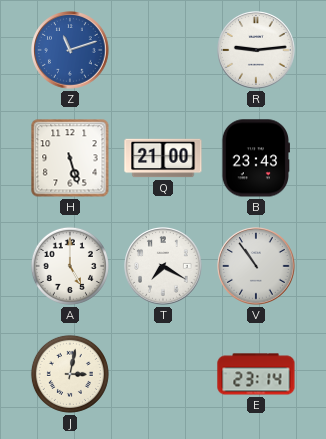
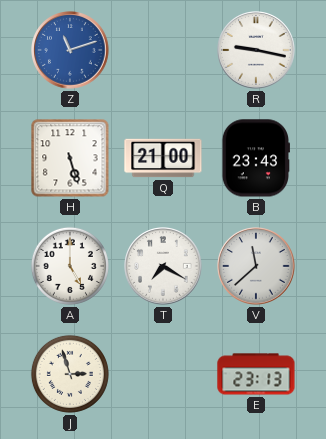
R: 9:14 -> 9:17
V: 10:54 -> 11:38
J: 3:02 -> 2:57
E: 23:14 -> 23:13
